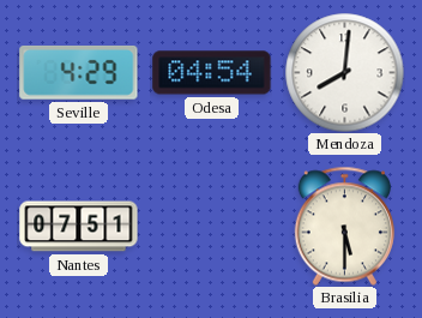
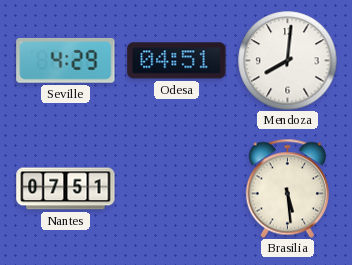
Odesa: 04:54 -> 04:51
Brasilia: 5:30 -> 5:29
